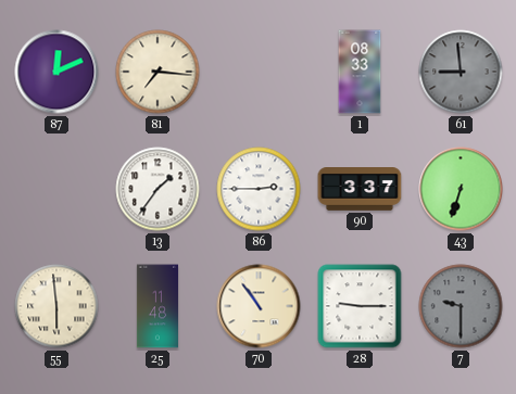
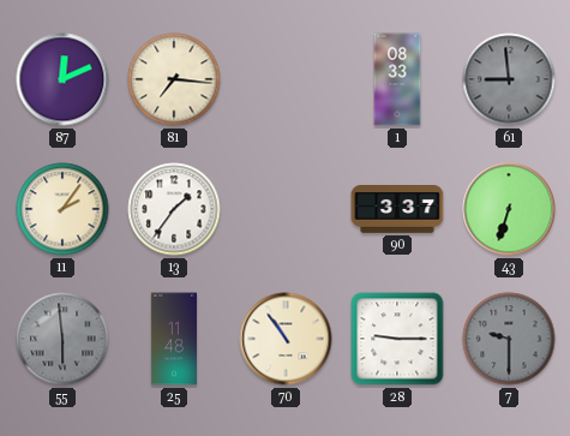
11: none -> 2:06
86: 2:45 -> none
55 dial: cream -> grey
